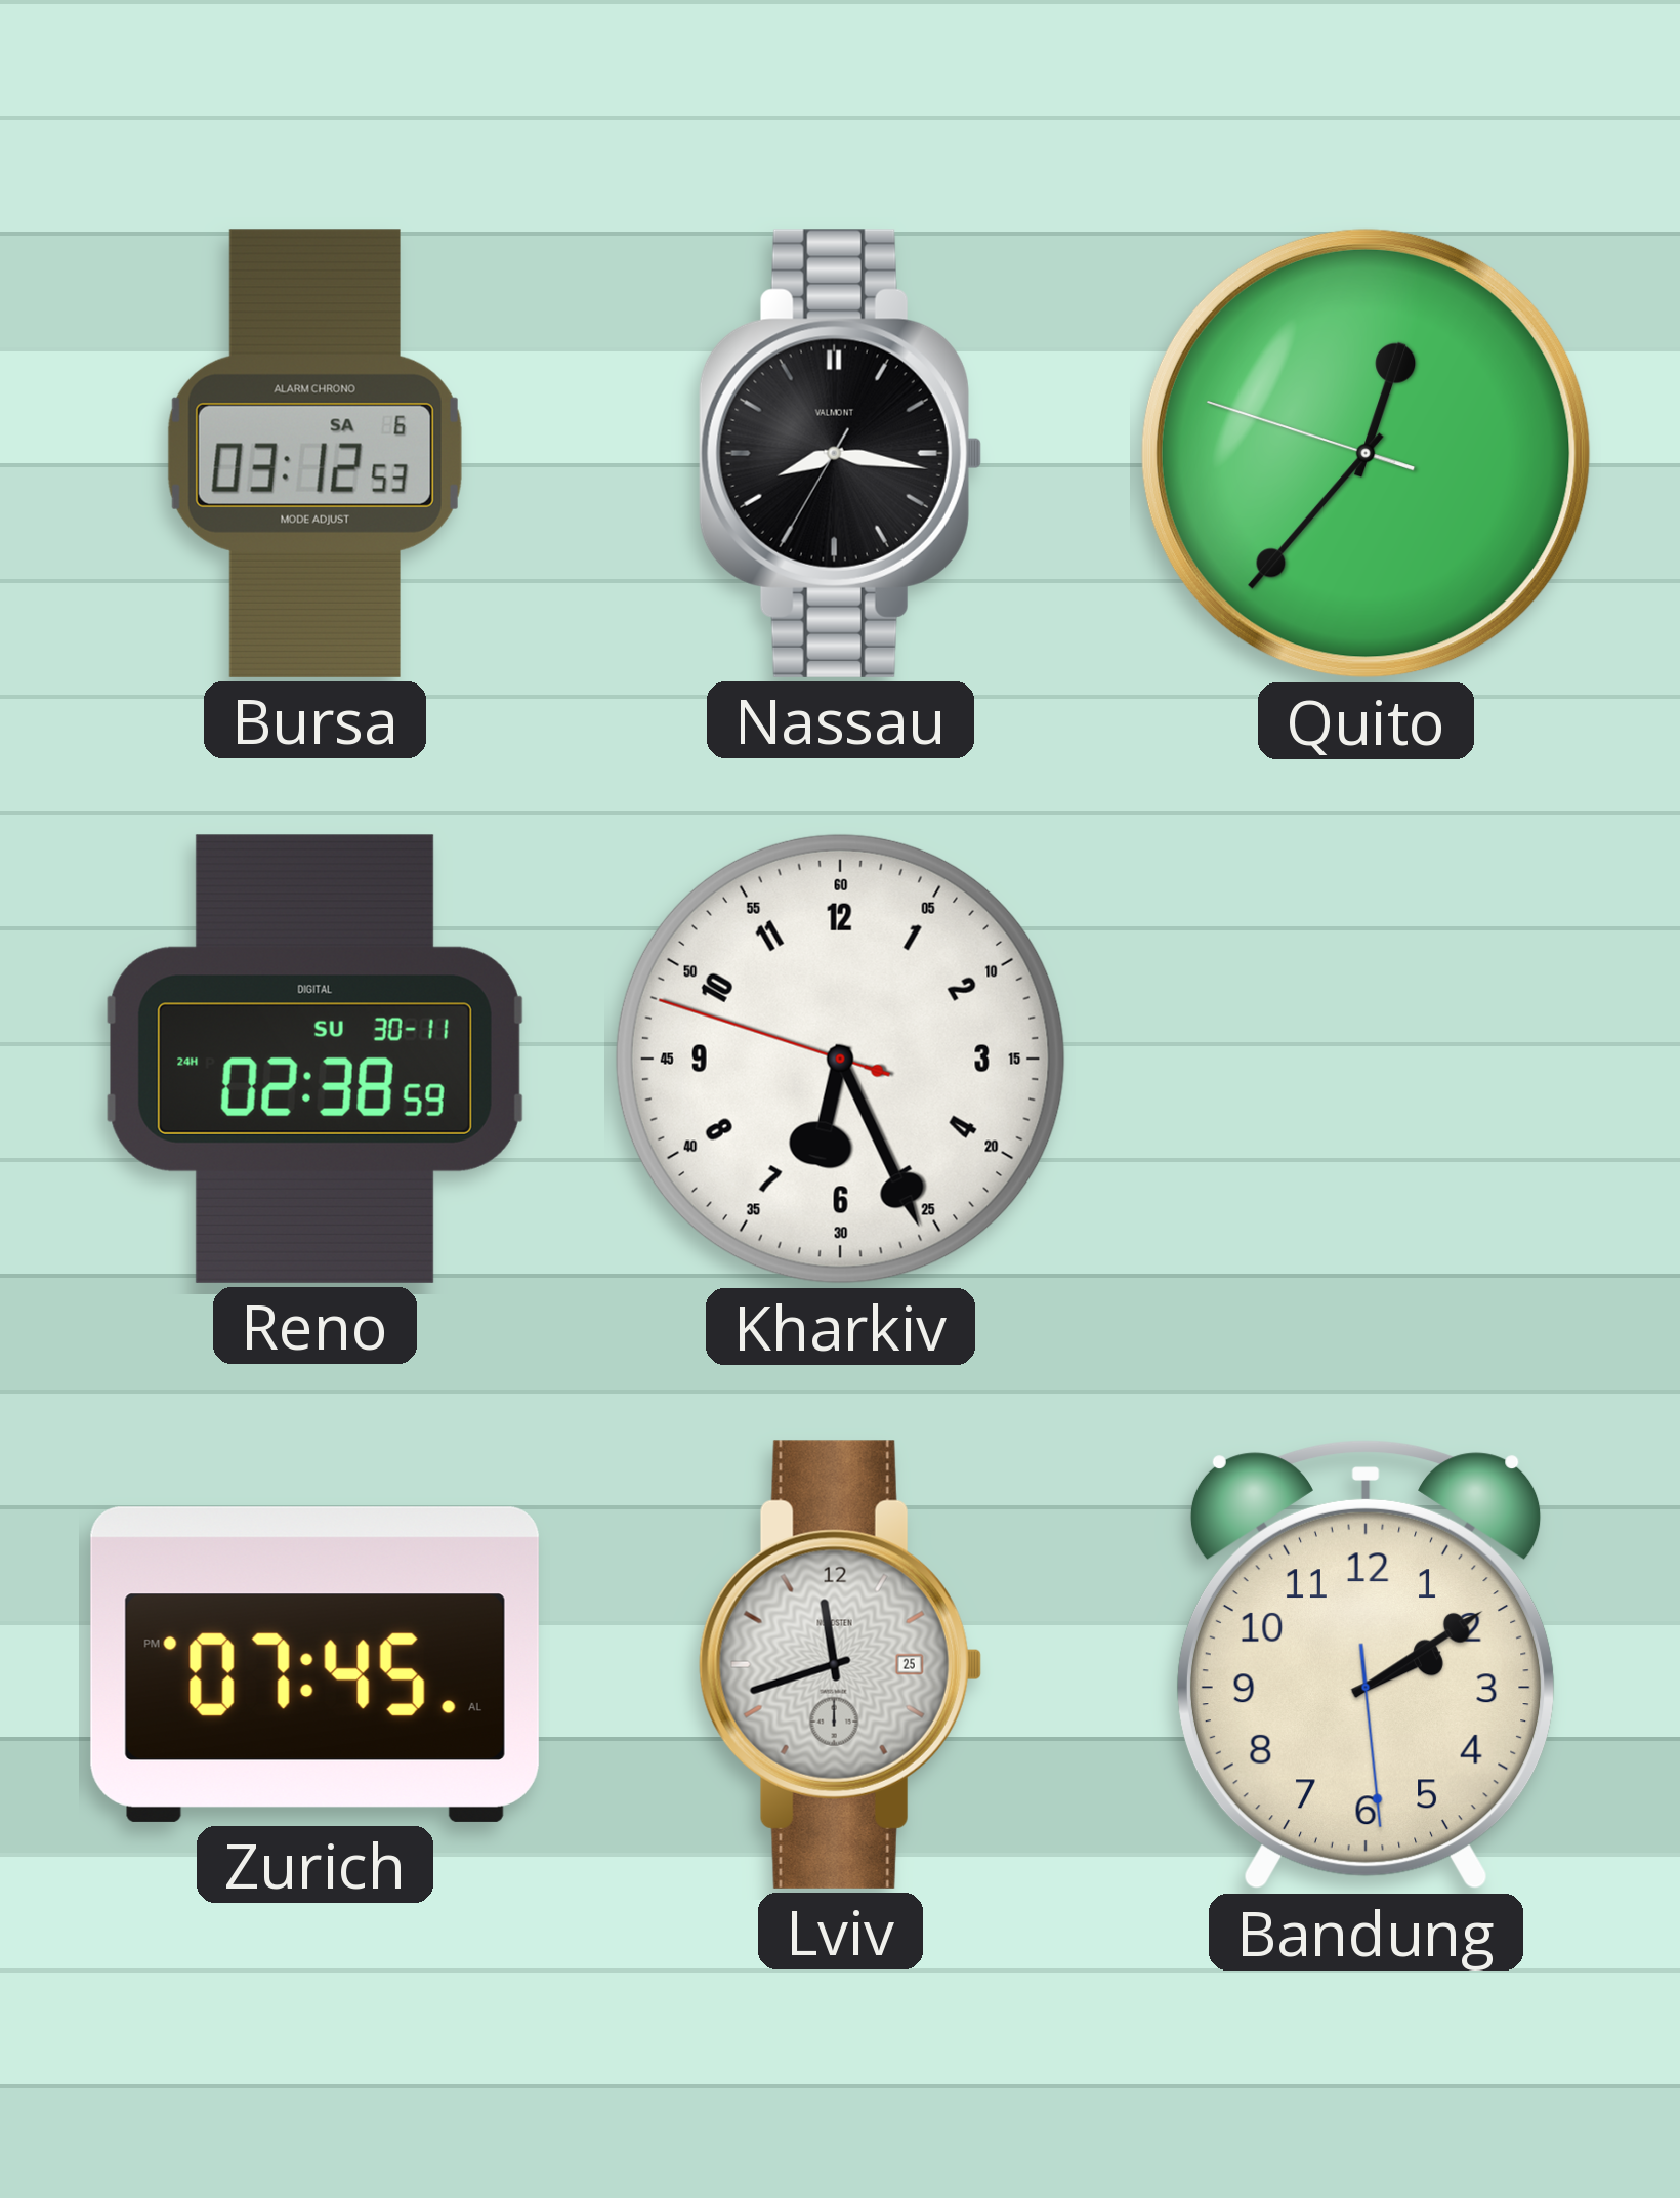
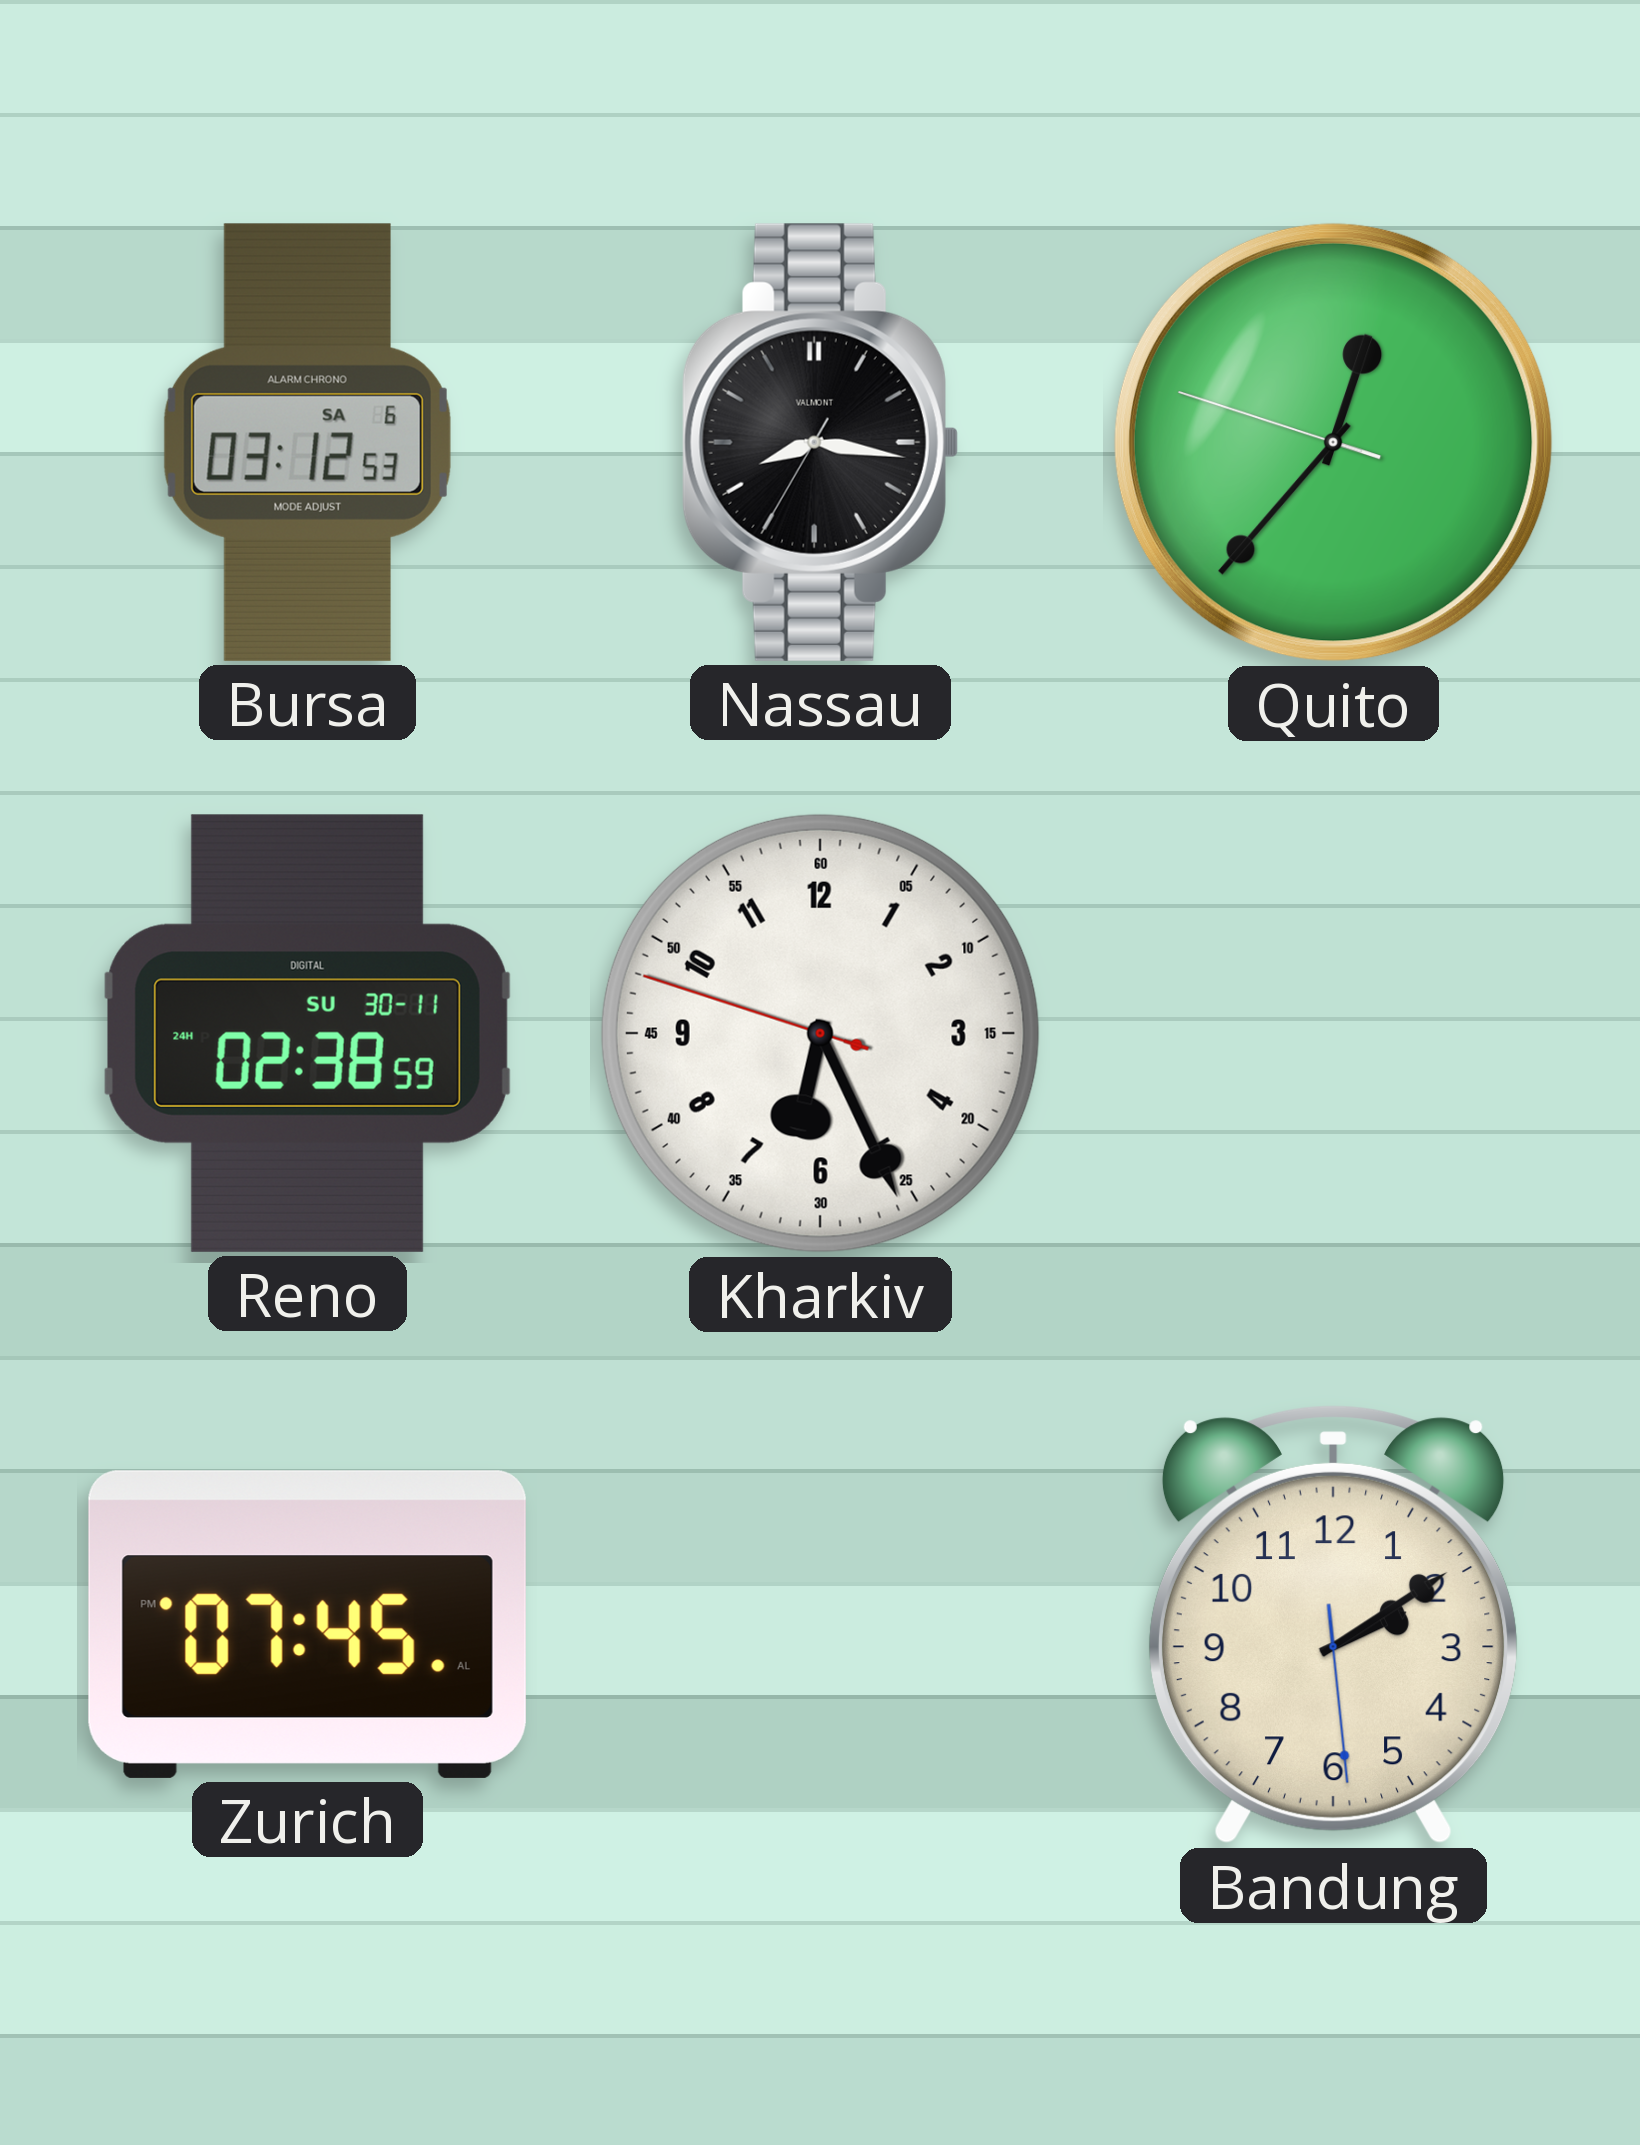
Lviv: 11:42 -> none
